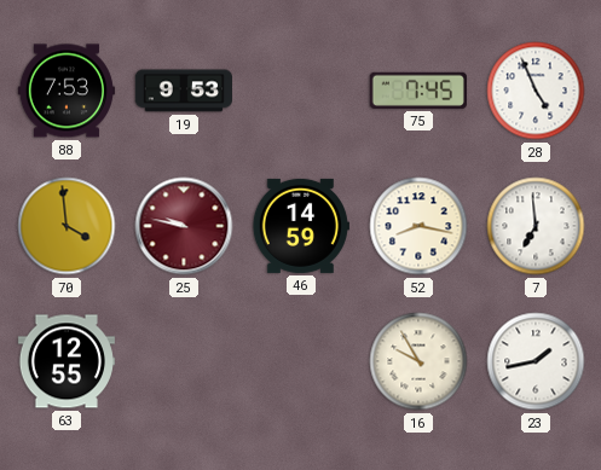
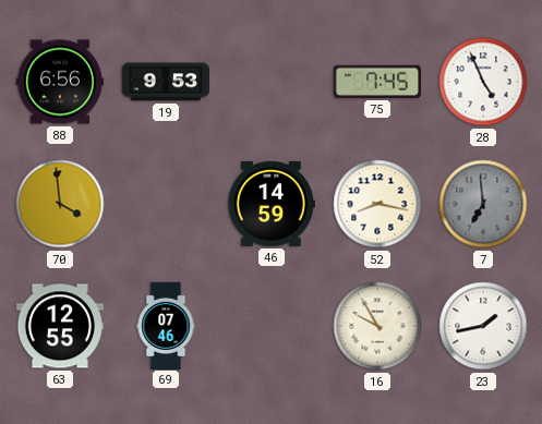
88: 7:53 -> 6:56
25: 9:47 -> none
7 dial: white -> grey
69: none -> 07:46
